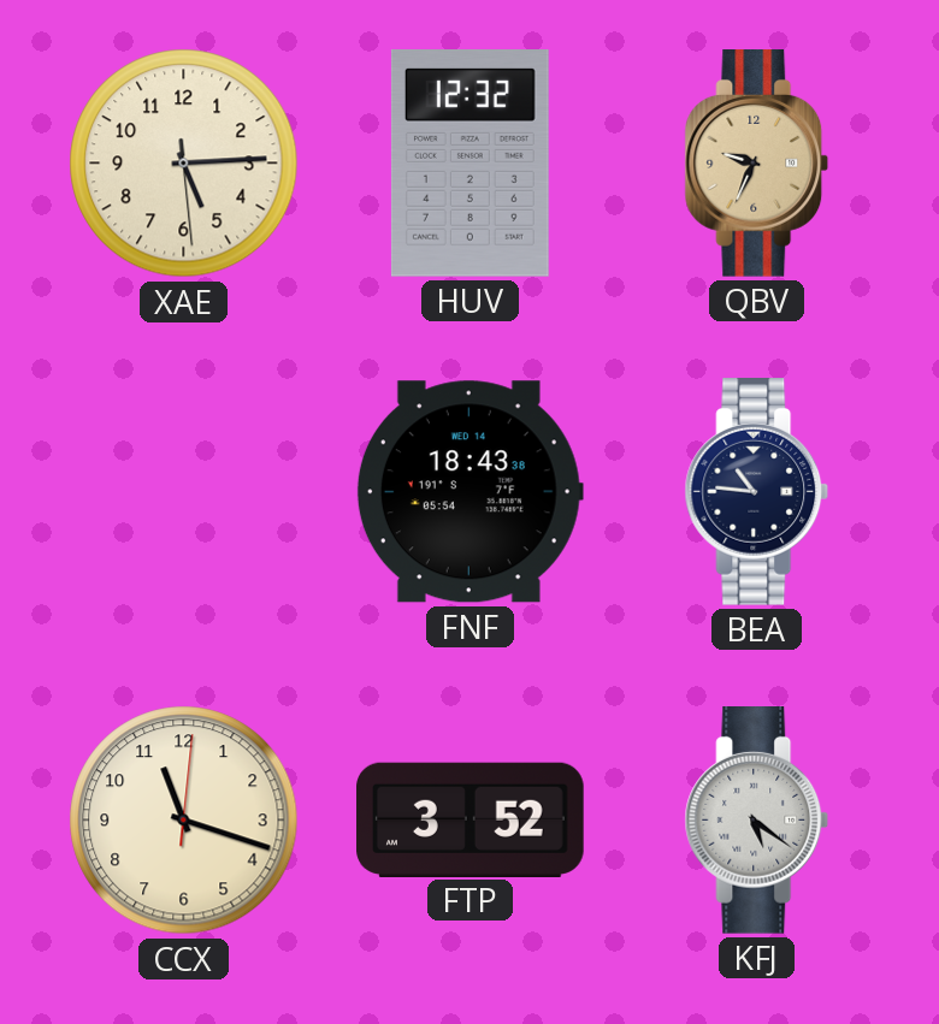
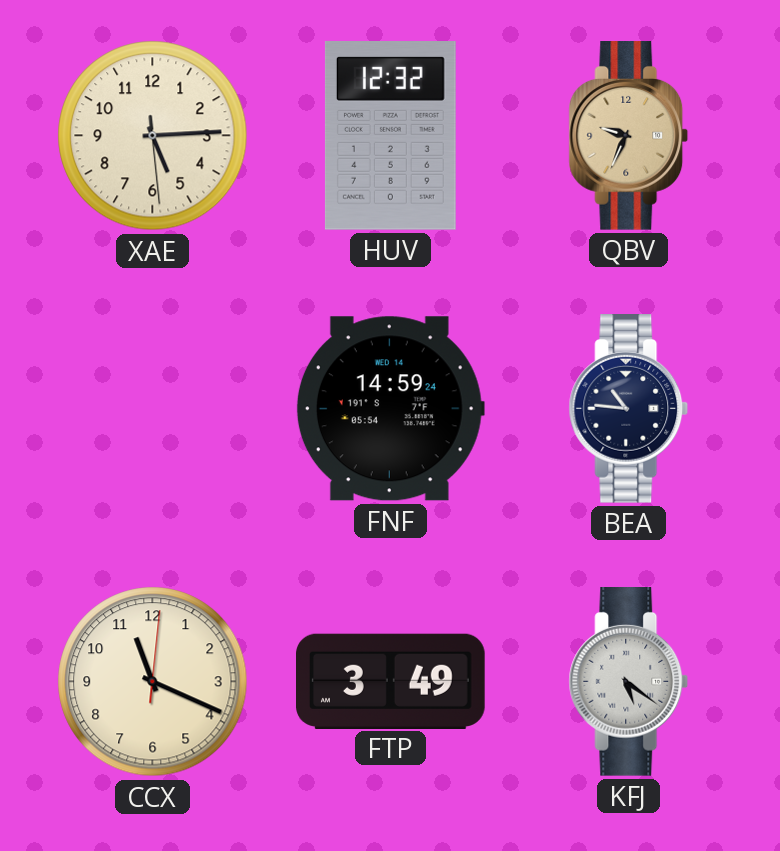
FNF: 18:43 -> 14:59
CCX: 11:18 -> 11:19
FTP: 3:52 -> 3:49
